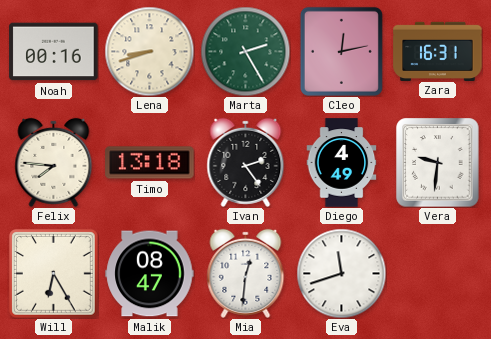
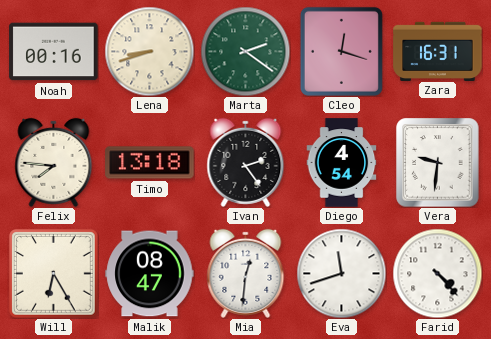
Marta: 2:25 -> 2:21
Cleo: 12:13 -> 12:18
Diego: 4:49 -> 4:54
Farid: none -> 4:23
